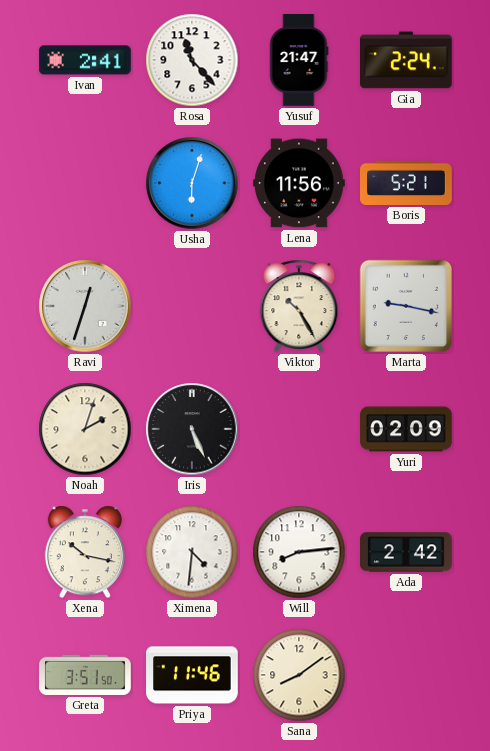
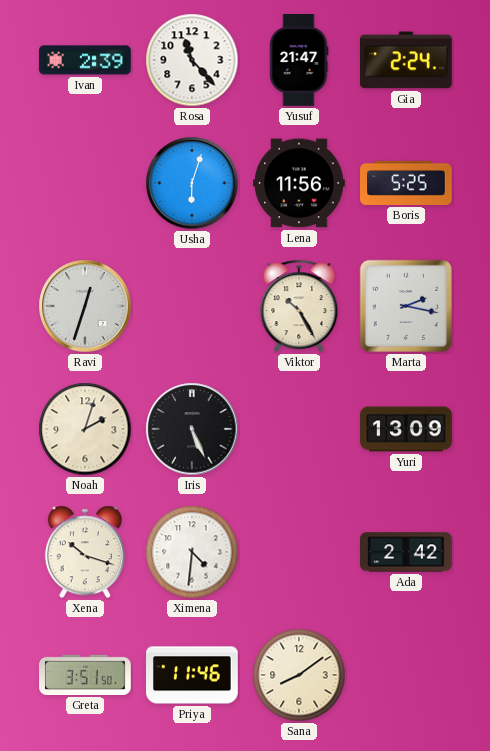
Ivan: 2:41 -> 2:39
Boris: 5:21 -> 5:25
Marta: 9:17 -> 2:17
Yuri: 02:09 -> 13:09
Xena: 10:17 -> 10:18
Will: 8:14 -> none
